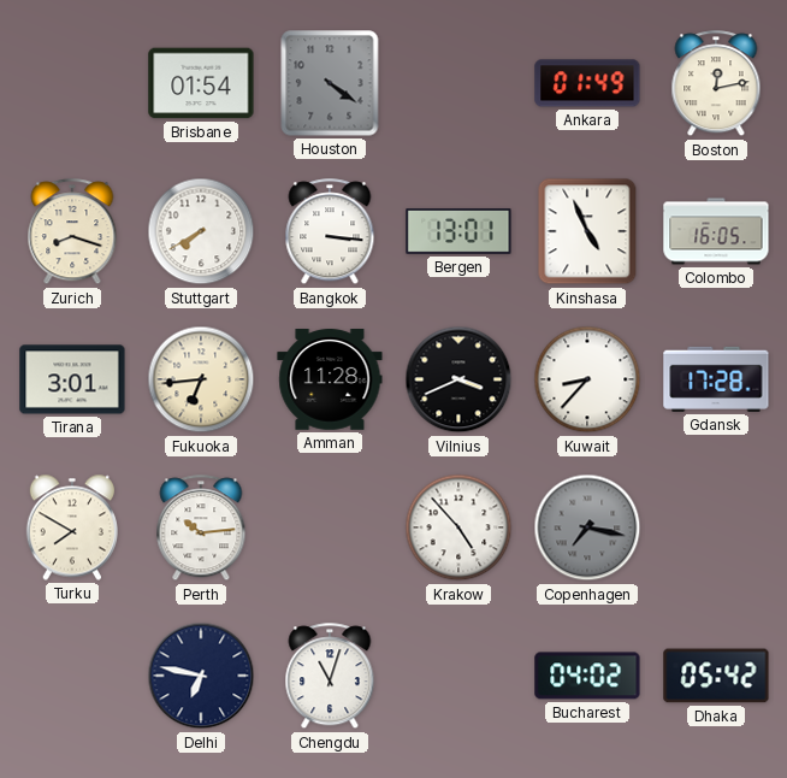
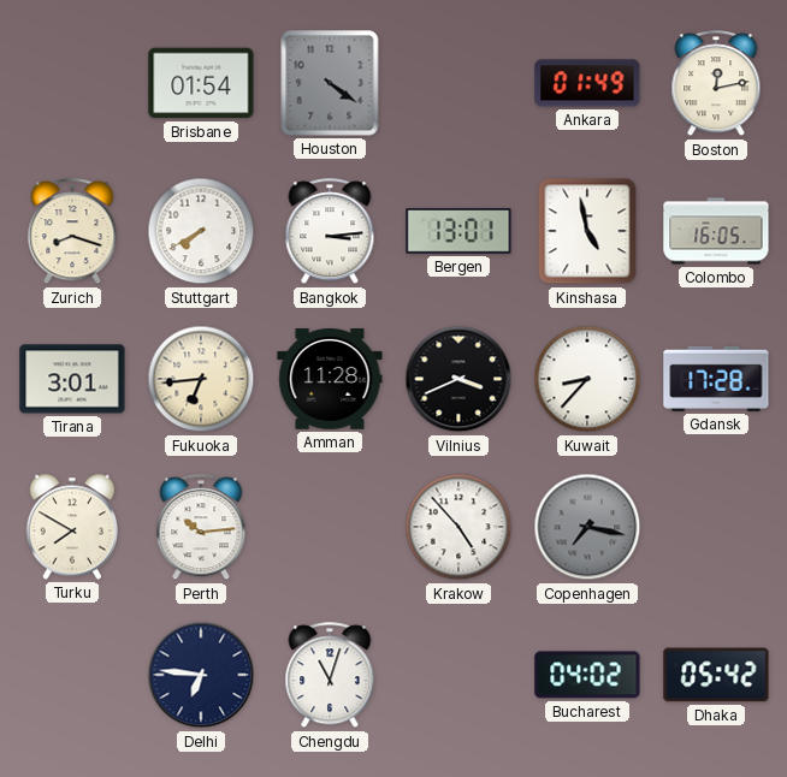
Bangkok: 3:16 -> 3:14
Kinshasa: 4:56 -> 4:58
Delhi: 6:47 -> 6:46
